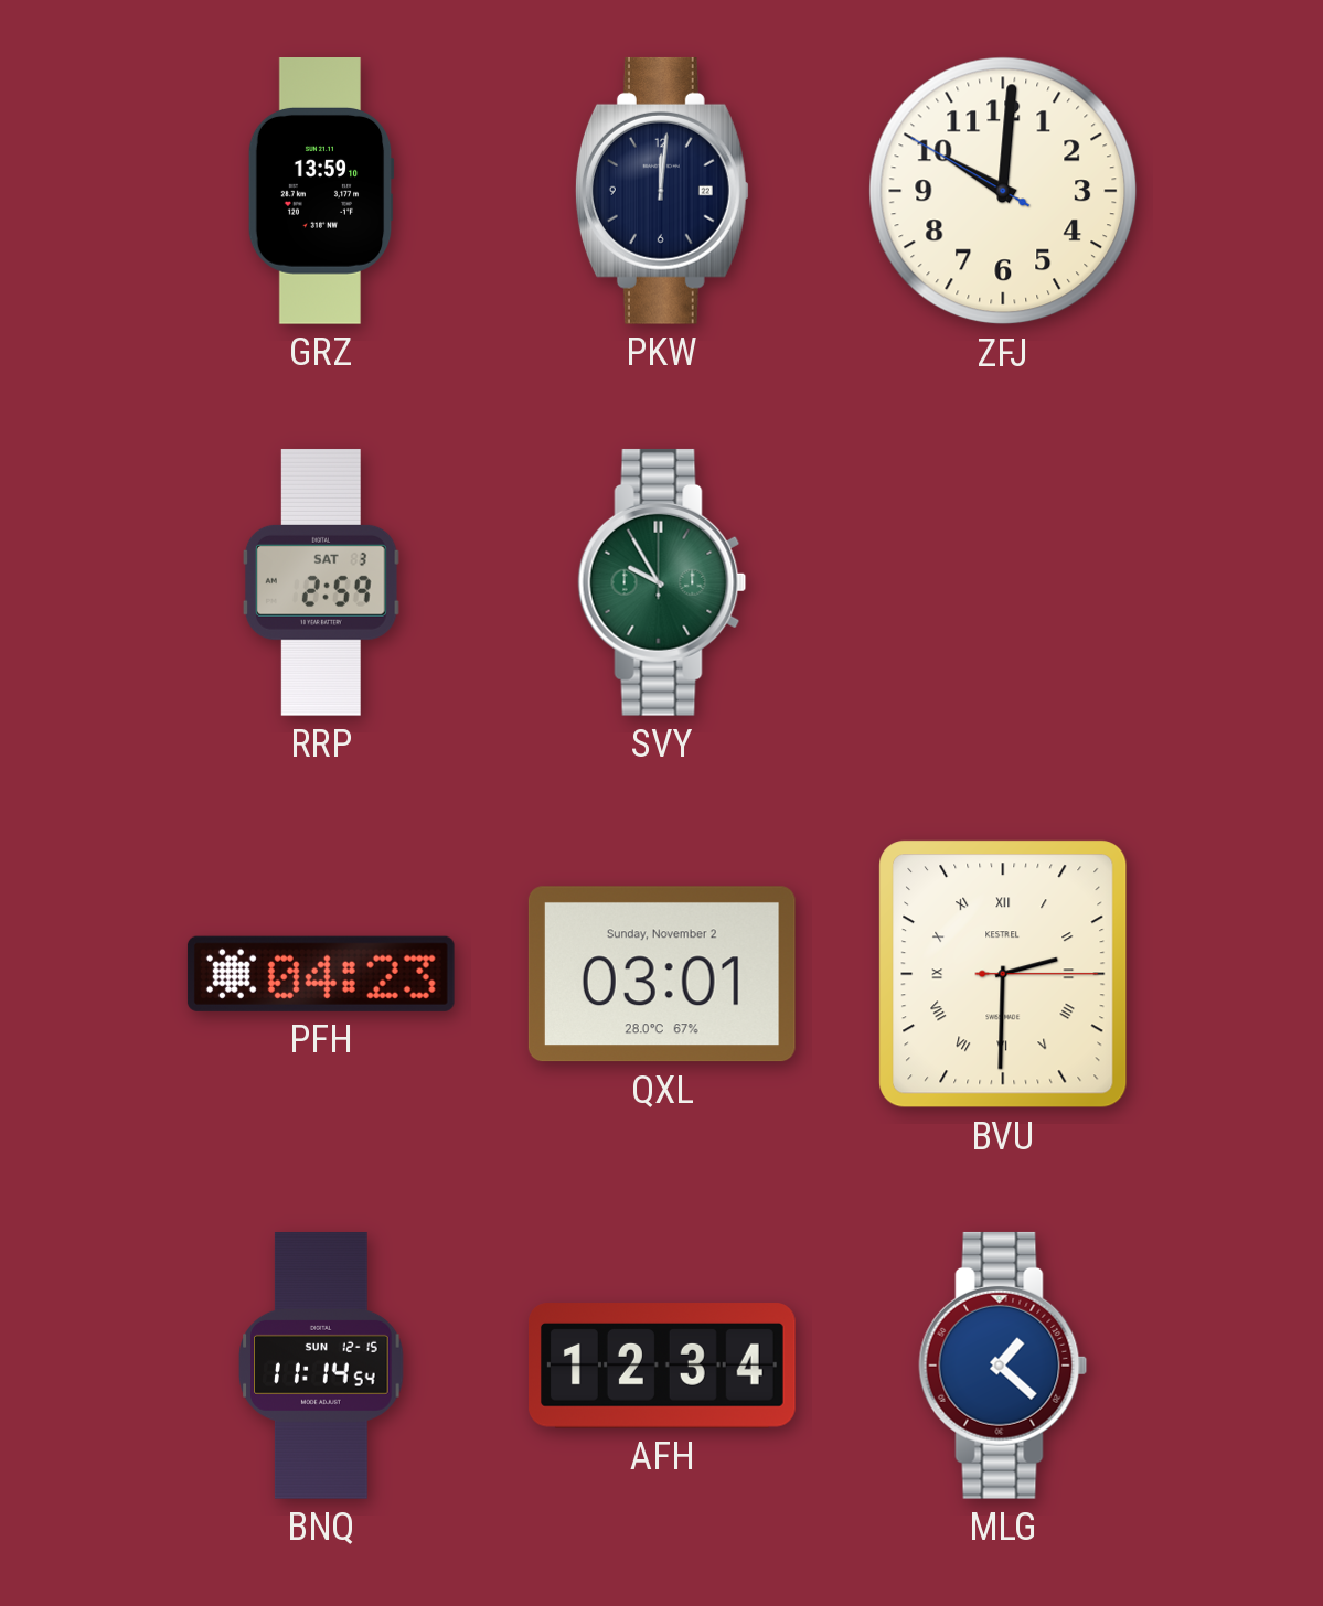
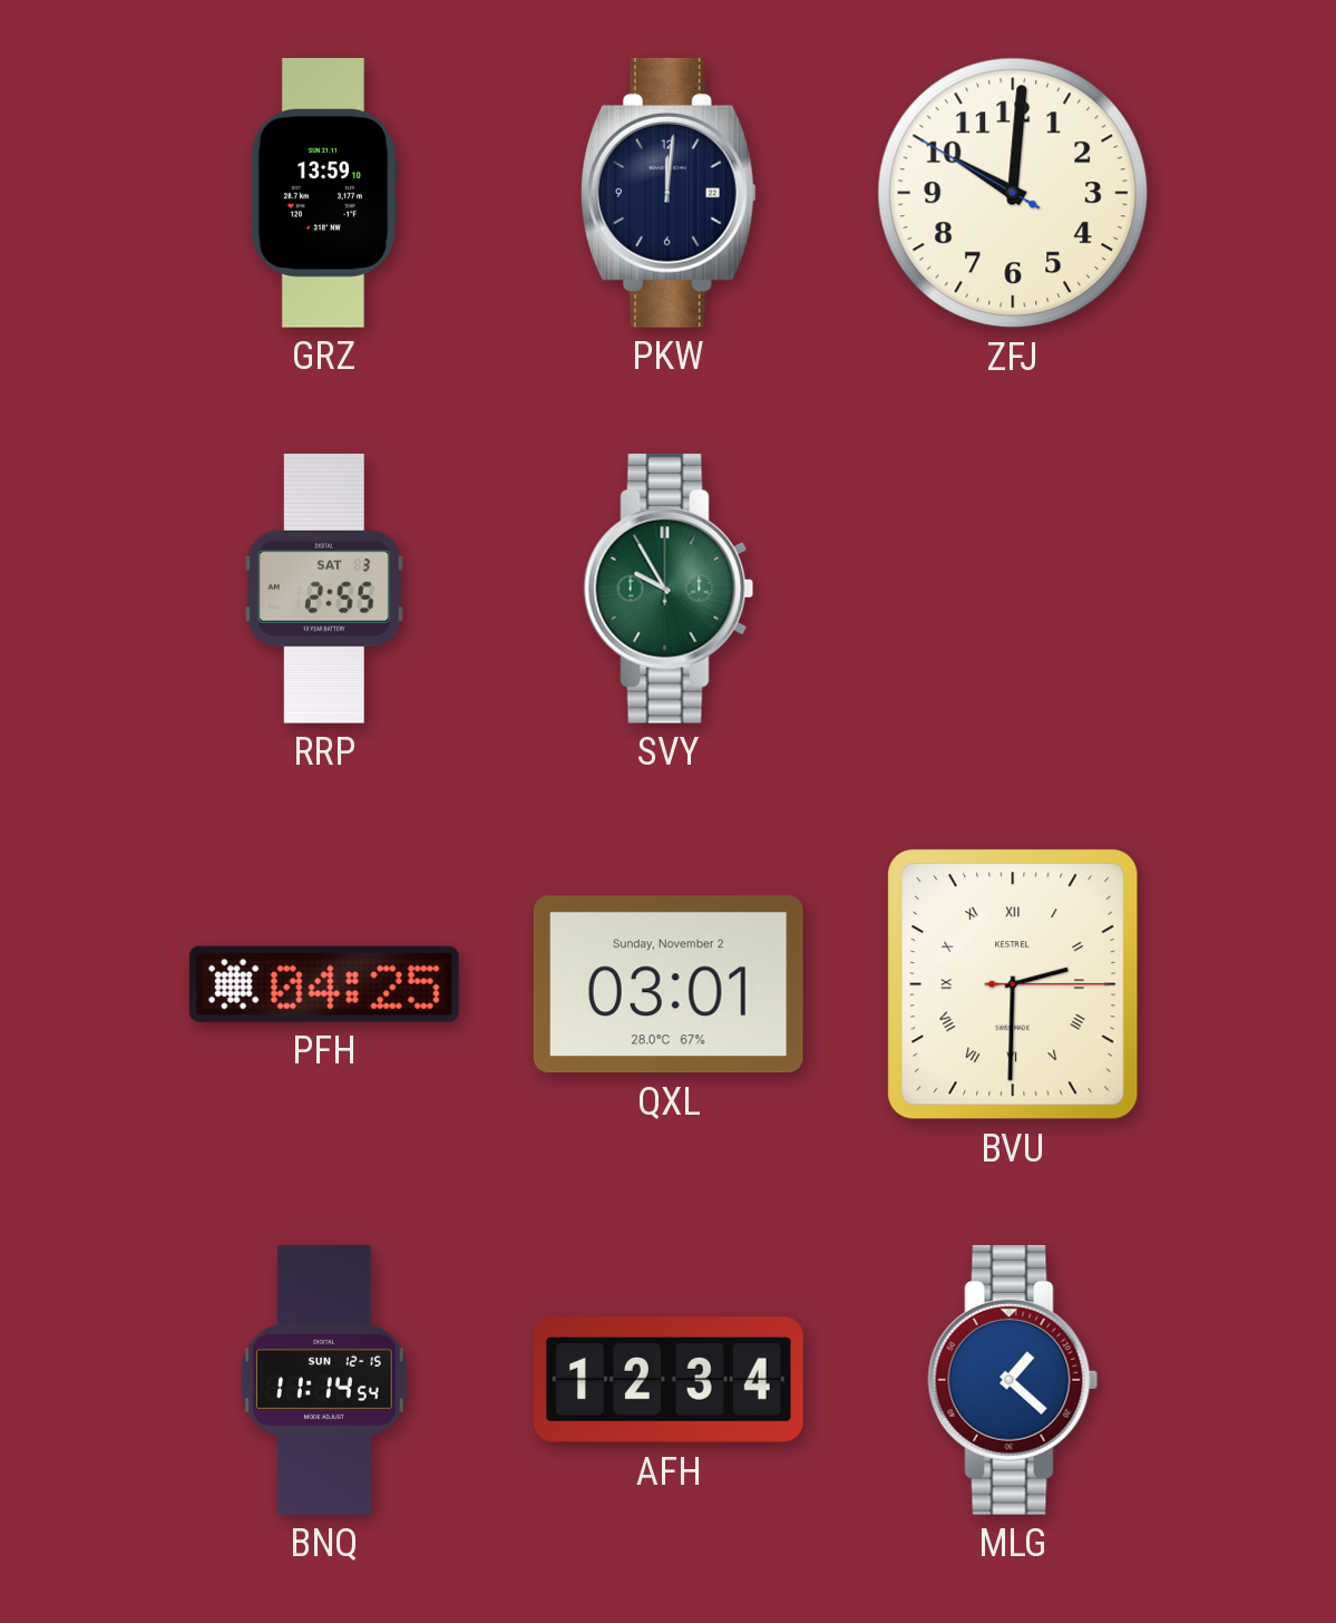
RRP: 2:59 -> 2:55
PFH: 04:23 -> 04:25
